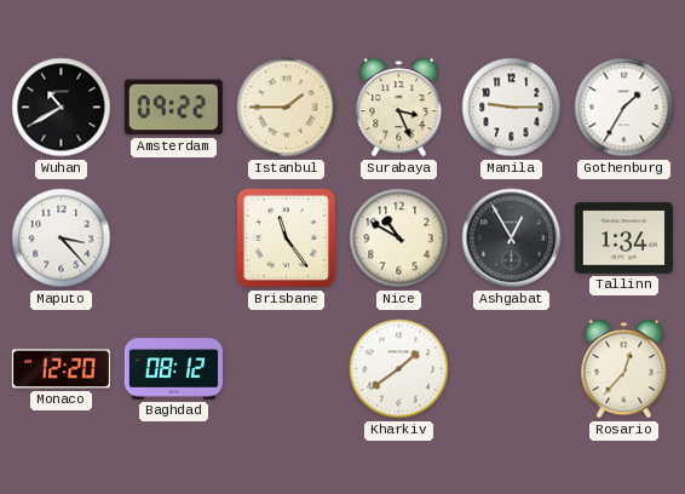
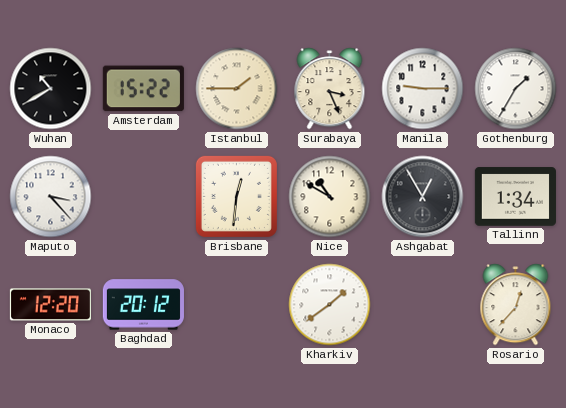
Amsterdam: 09:22 -> 15:22
Brisbane: 11:24 -> 12:31
Baghdad: 08:12 -> 20:12
